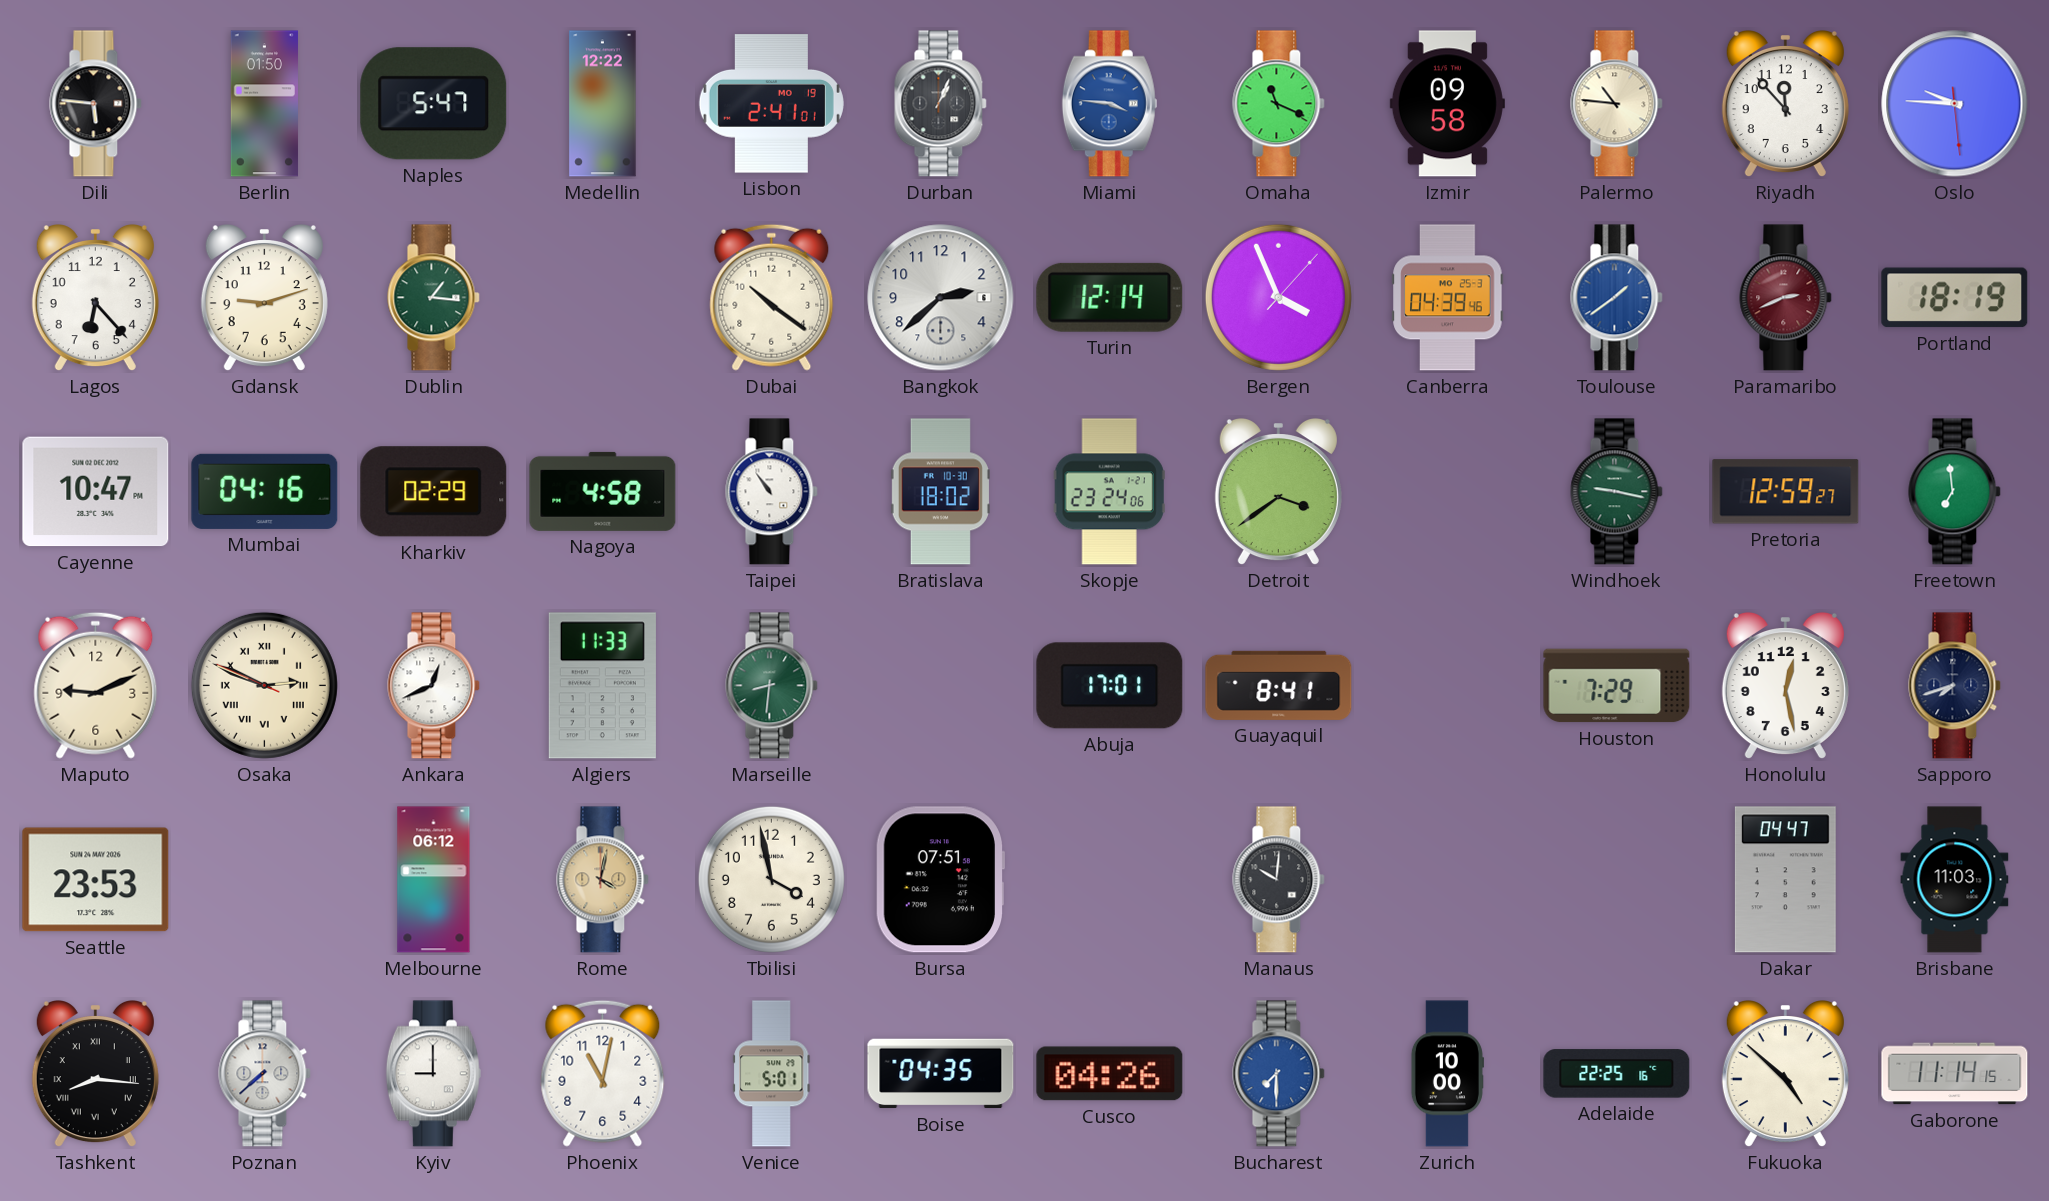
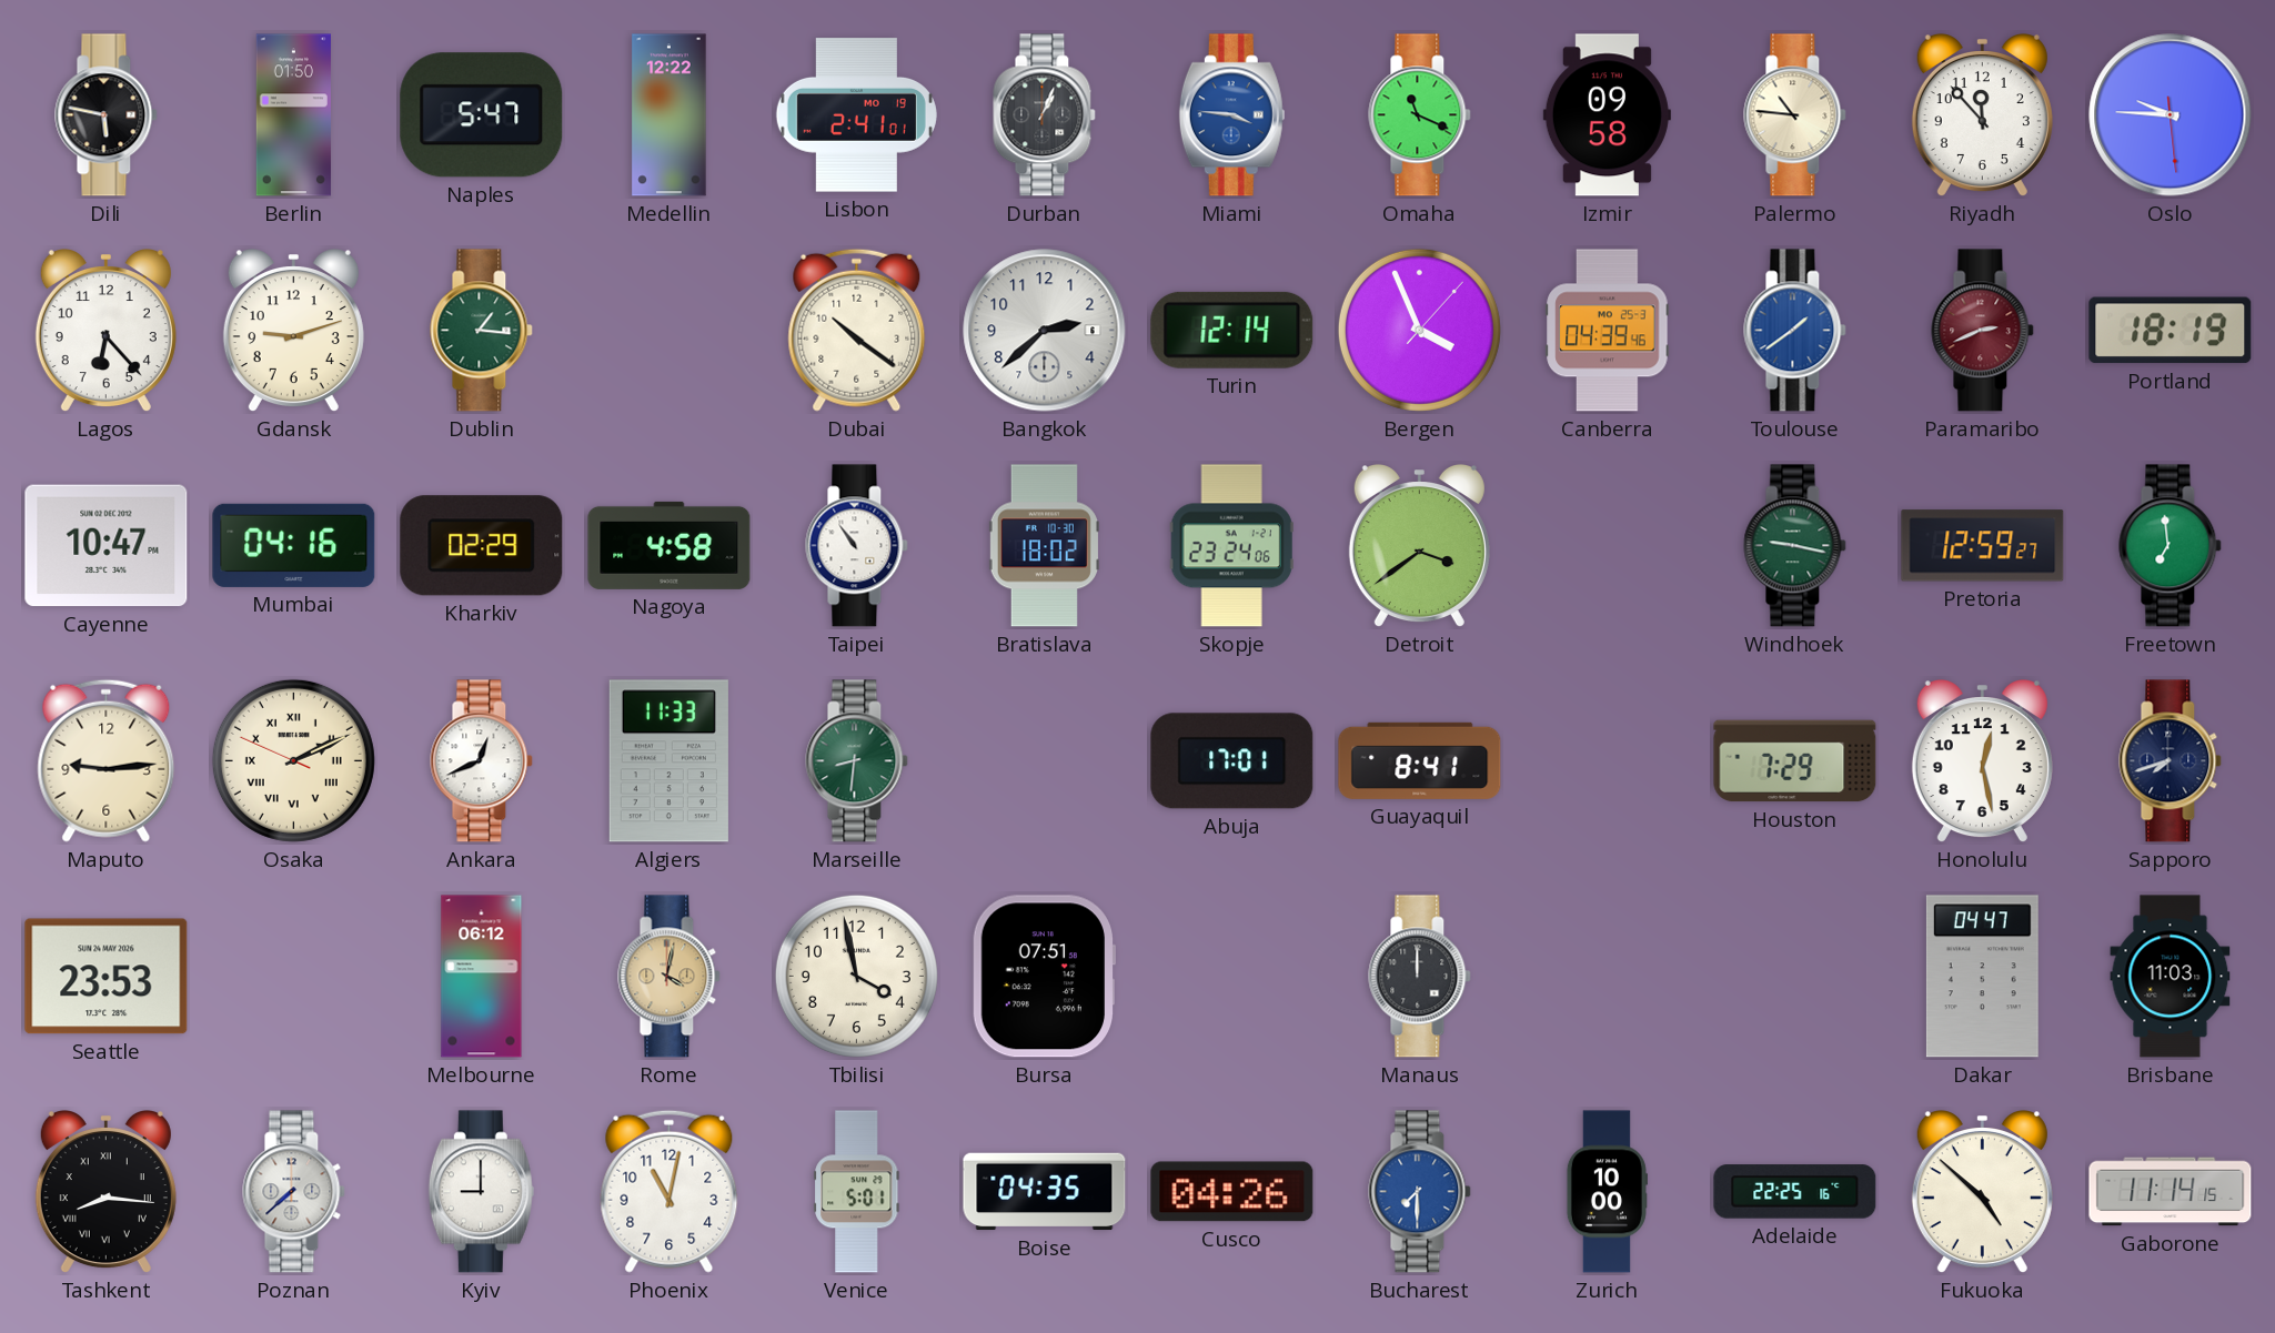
Dili: 5:46 -> 5:47
Maputo: 9:11 -> 9:14
Osaka: 2:48 -> 2:10
Manaus: 10:01 -> 12:00
